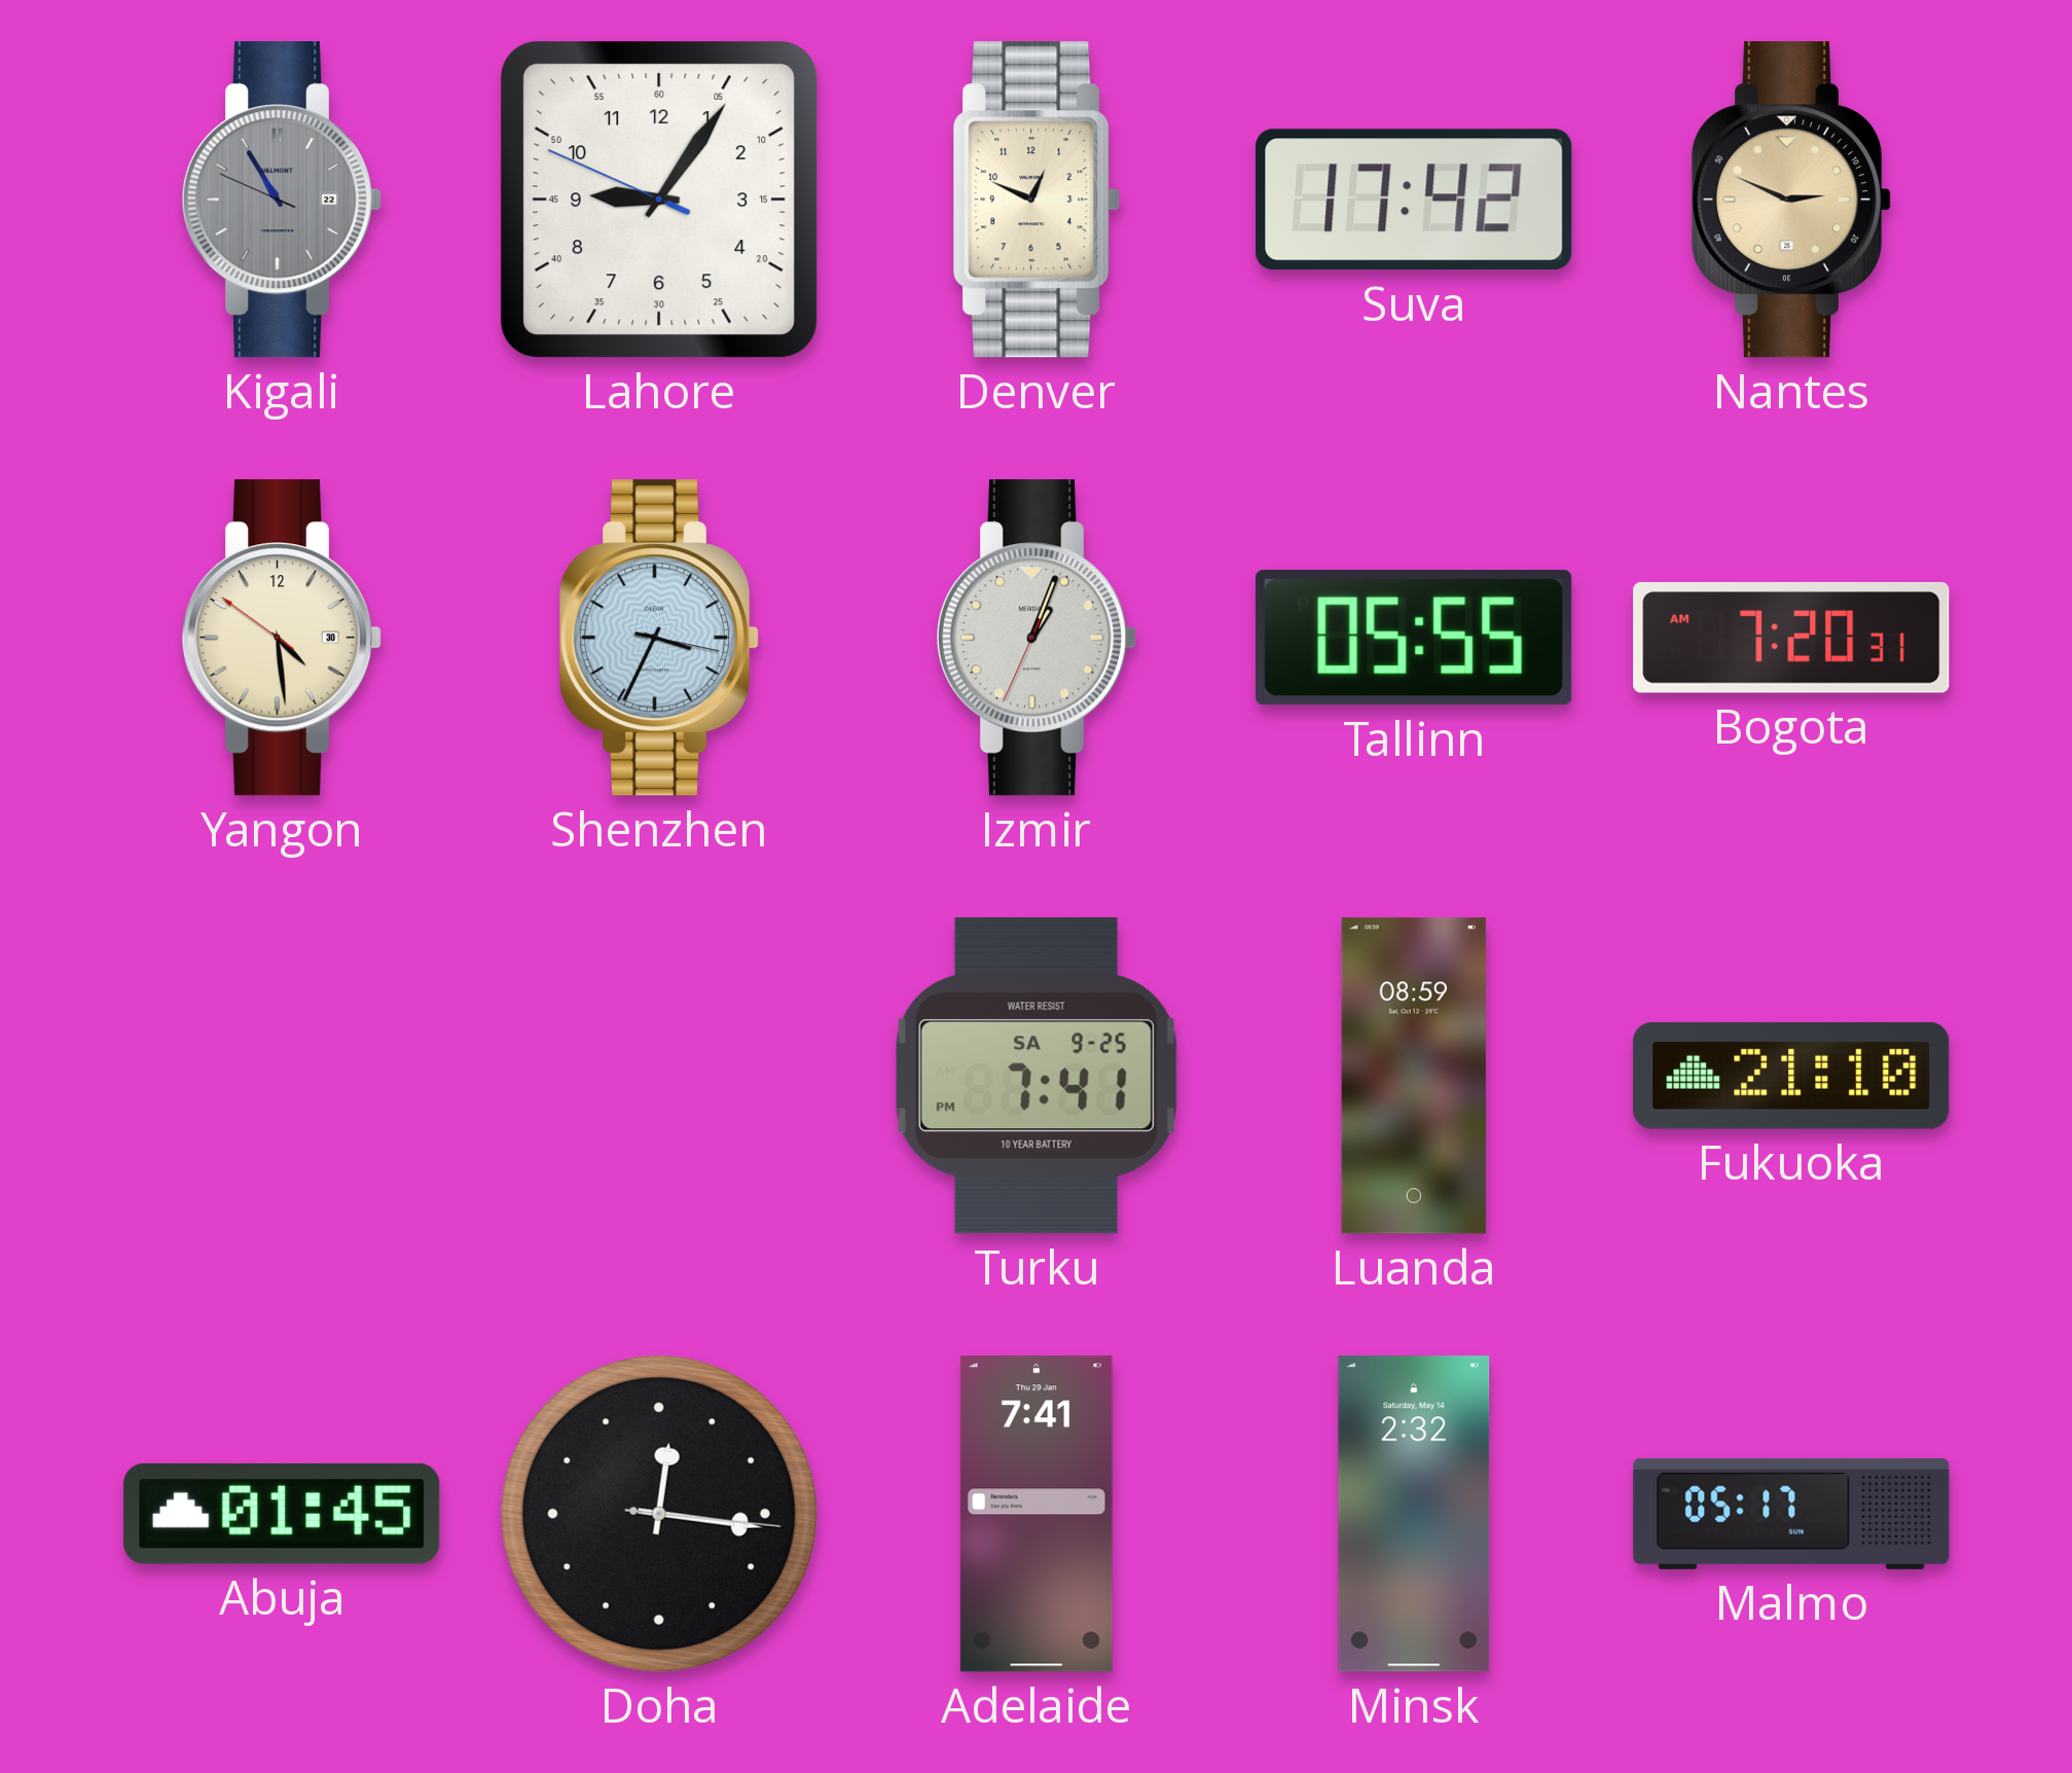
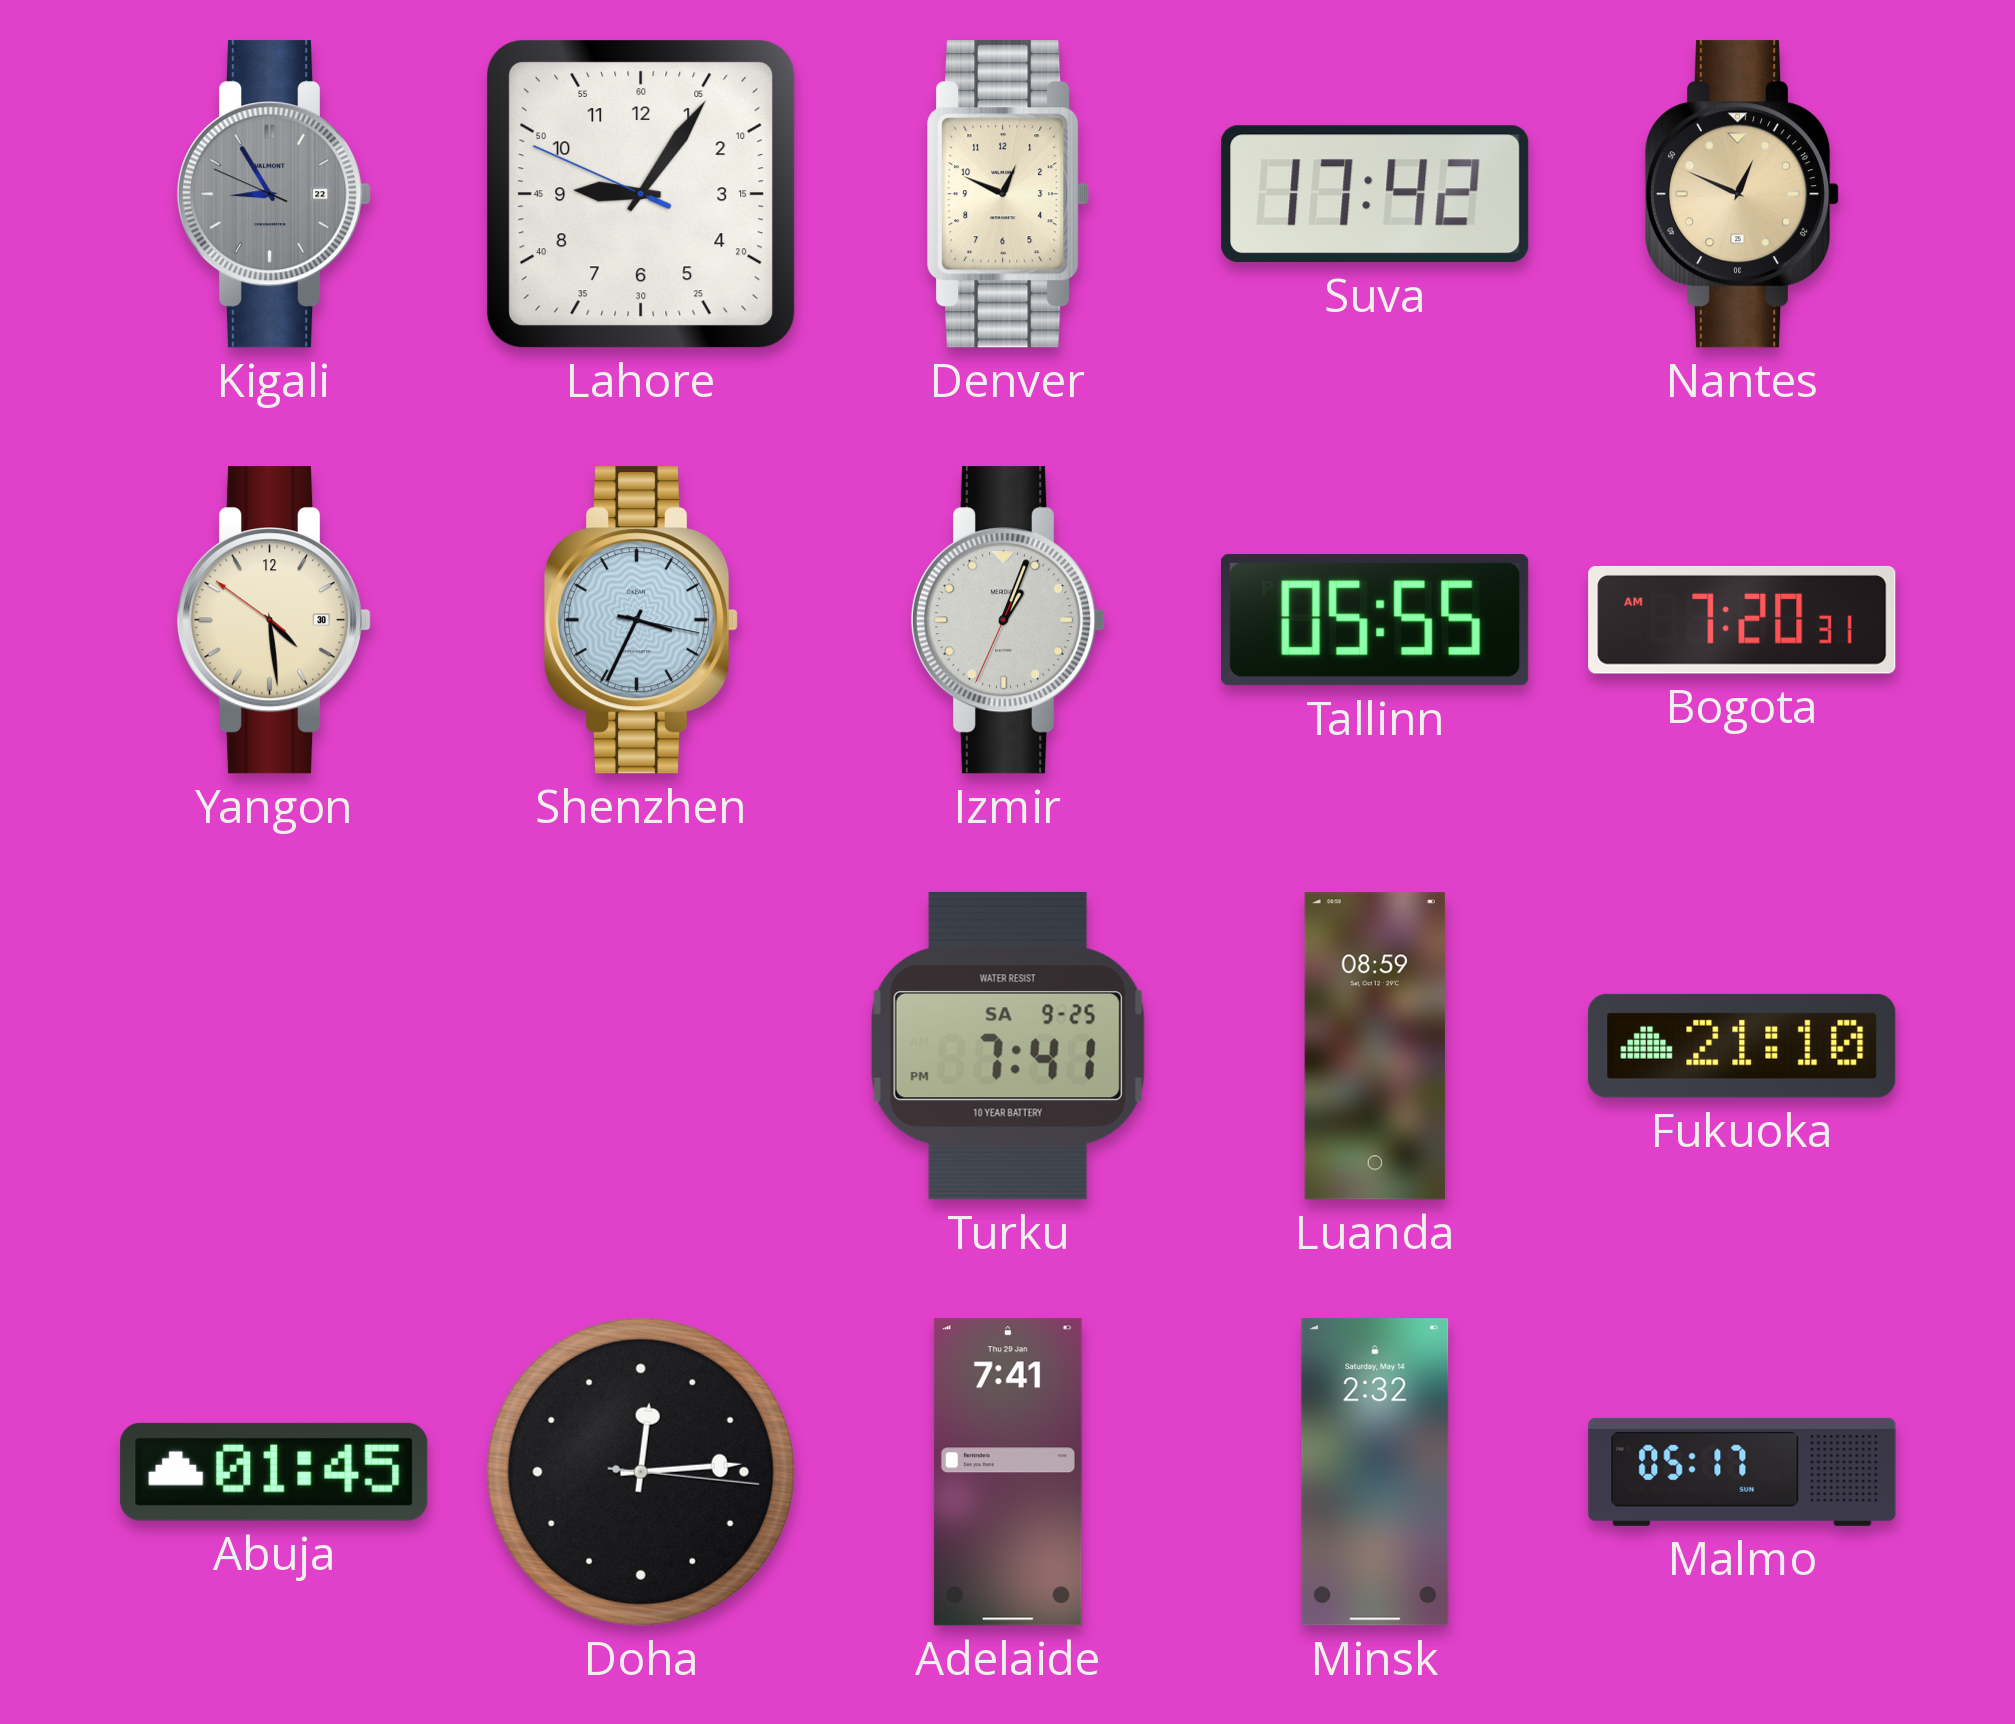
Kigali: 10:54 -> 8:54
Nantes: 2:49 -> 12:49
Doha: 12:16 -> 12:14
